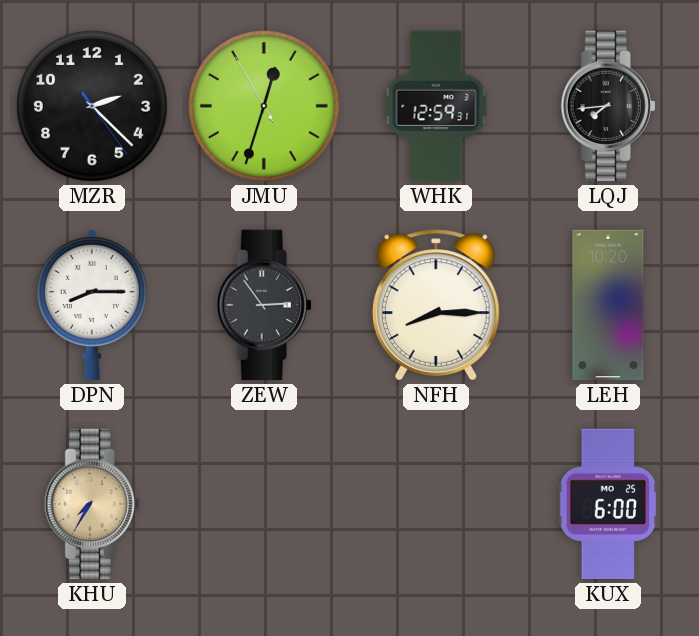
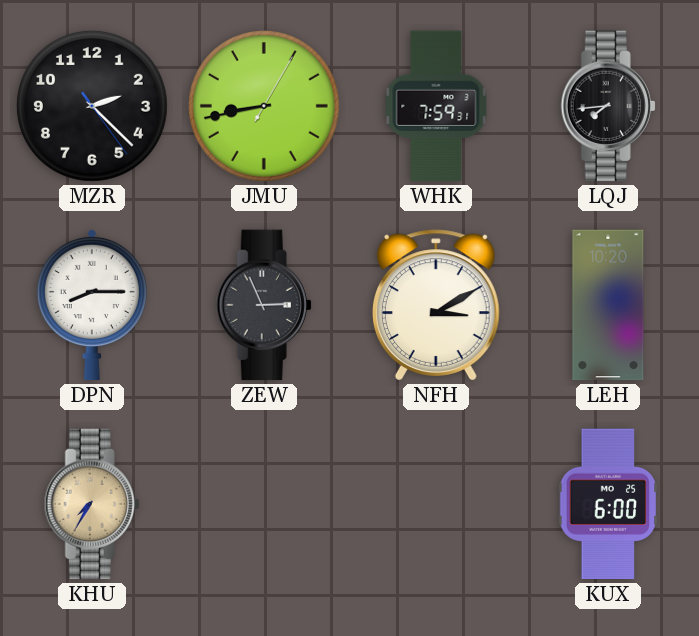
JMU: 12:32 -> 8:43
WHK: 12:59 -> 7:59
ZEW: 2:54 -> 2:56
NFH: 8:15 -> 3:10
